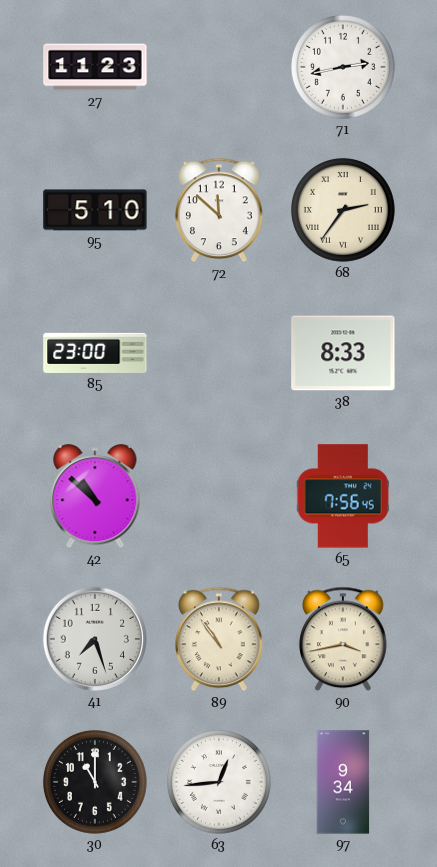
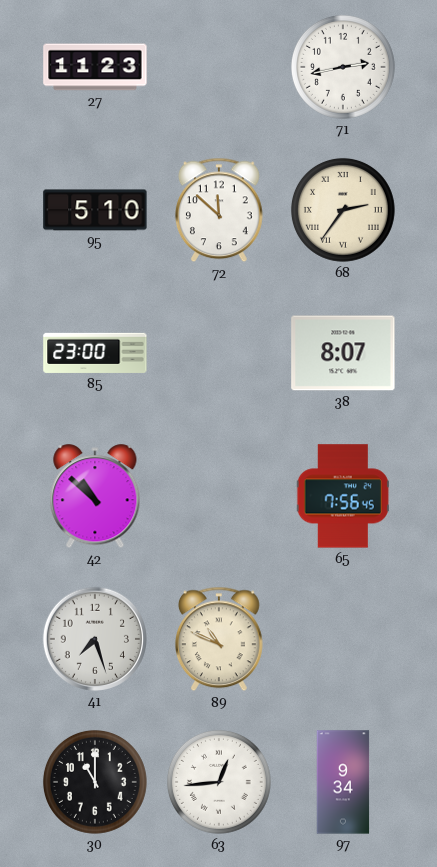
38: 8:33 -> 8:07
89: 10:54 -> 10:49
90: 3:43 -> none
